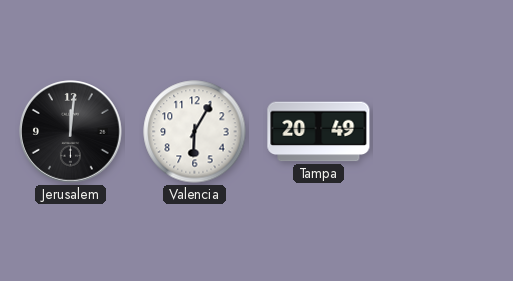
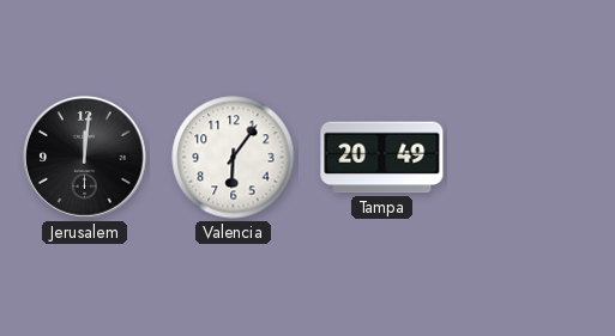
Valencia: 6:05 -> 6:06
